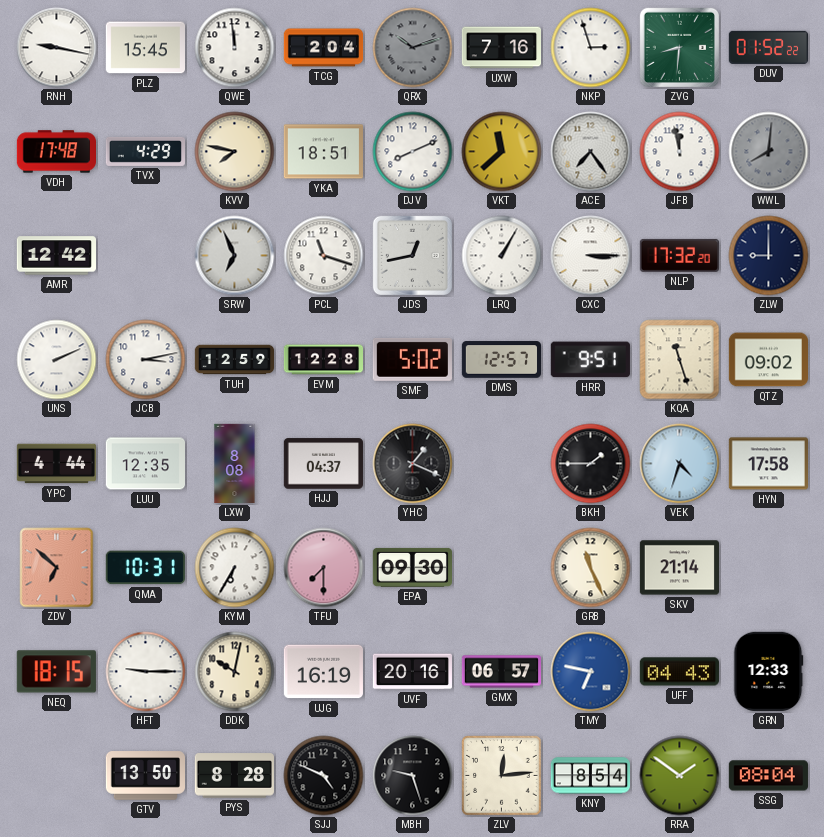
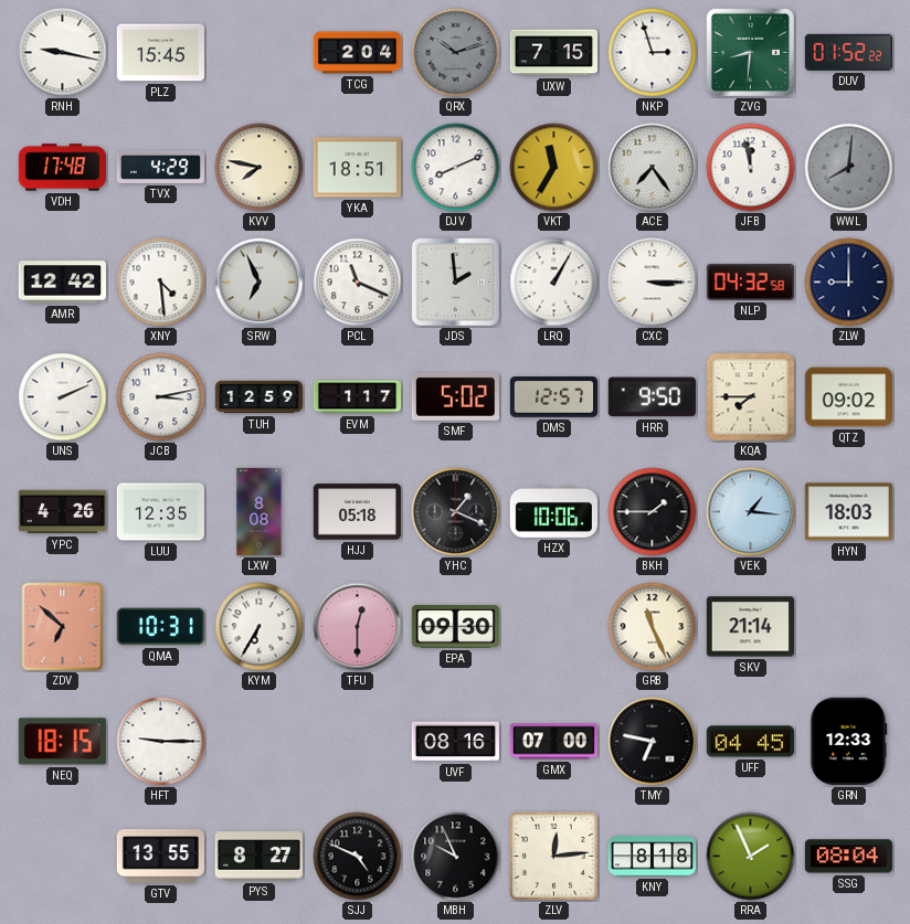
QWE: 11:59 -> none
UXW: 7:16 -> 7:15
VKT: 11:38 -> 11:35
XNY: none -> 4:29
PCL: 11:18 -> 11:19
JDS: 12:43 -> 1:59
NLP: 17:32 -> 04:32
EVM: 12:28 -> 1:17
HRR: 9:51 -> 9:50
KQA: 11:27 -> 7:45
YPC: 4:44 -> 4:26
HJJ: 04:37 -> 05:18
HZX: none -> 10:06
VEK: 4:33 -> 1:16
HYN: 17:58 -> 18:03
TFU: 7:30 -> 12:30
DDK: 10:02 -> none
UJG: 16:19 -> none
UVF: 20:16 -> 08:16
GMX: 06:57 -> 07:00
TMY dial: blue -> black
UFF: 04:43 -> 04:45
GTV: 13:50 -> 13:55
PYS: 8:28 -> 8:27
MBH: 9:27 -> 9:56
KNY: 8:54 -> 8:18
RRA: 1:51 -> 1:56
